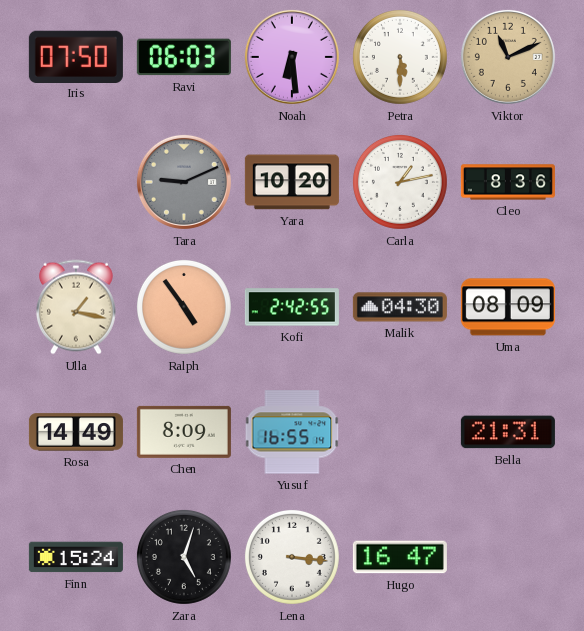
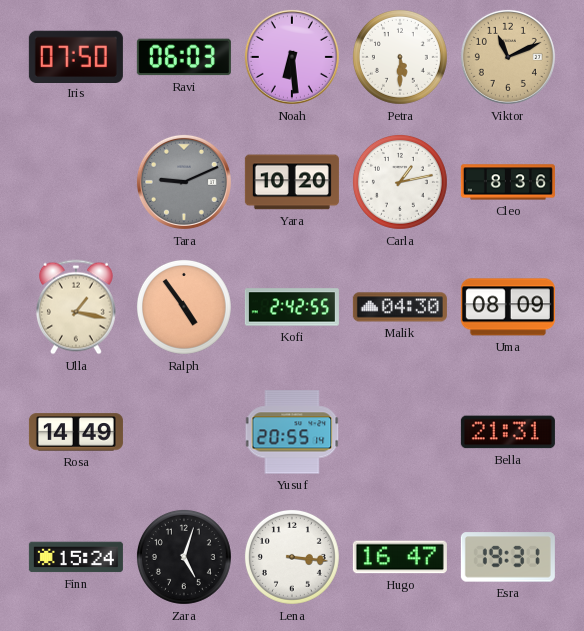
Chen: 8:09 -> none
Yusuf: 16:55 -> 20:55
Esra: none -> 19:31
